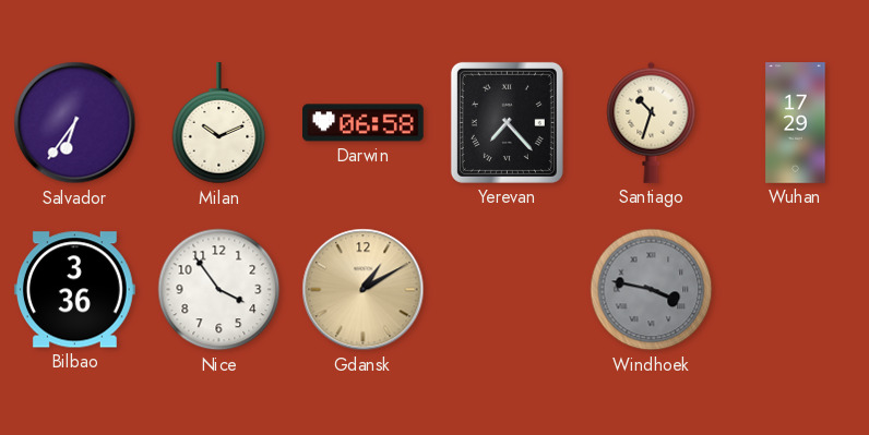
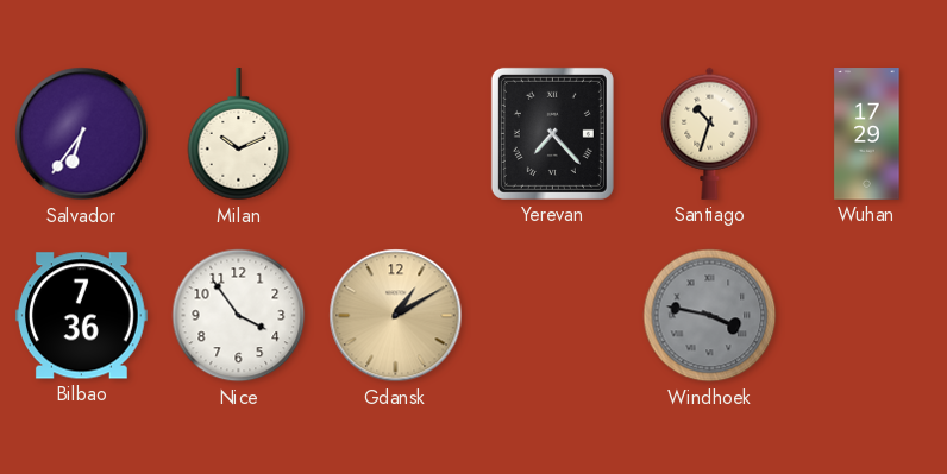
Darwin: 06:58 -> none
Bilbao: 3:36 -> 7:36
